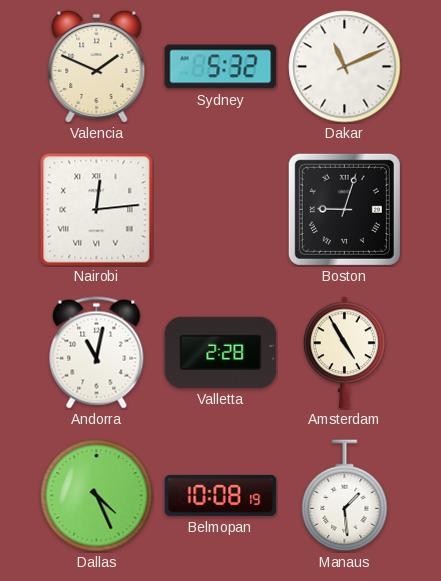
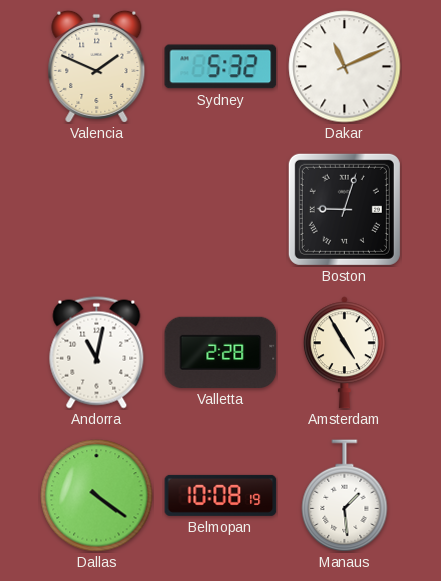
Nairobi: 12:14 -> none
Dallas: 4:26 -> 4:21
